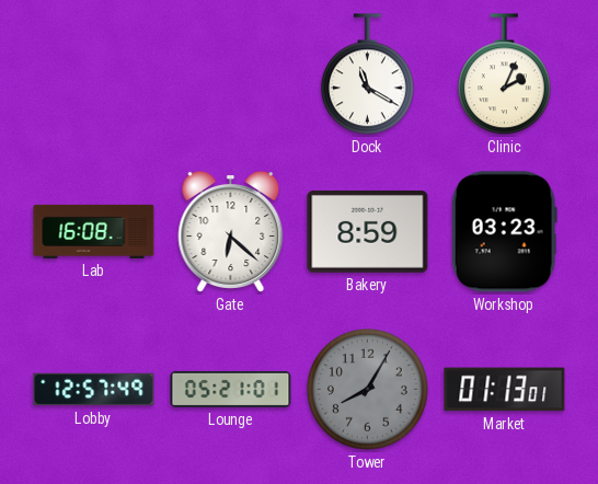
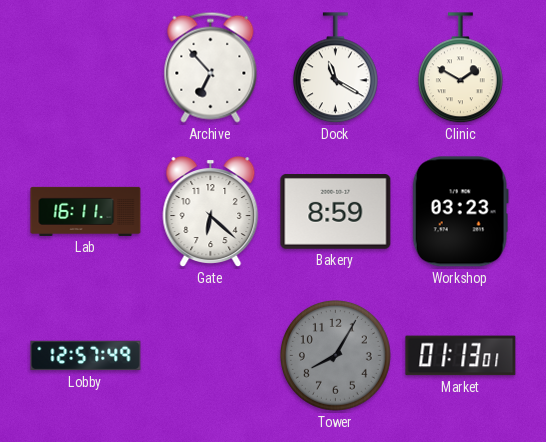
Archive: none -> 6:53
Clinic: 2:04 -> 1:50
Lab: 16:08 -> 16:11
Lounge: 05:21 -> none
